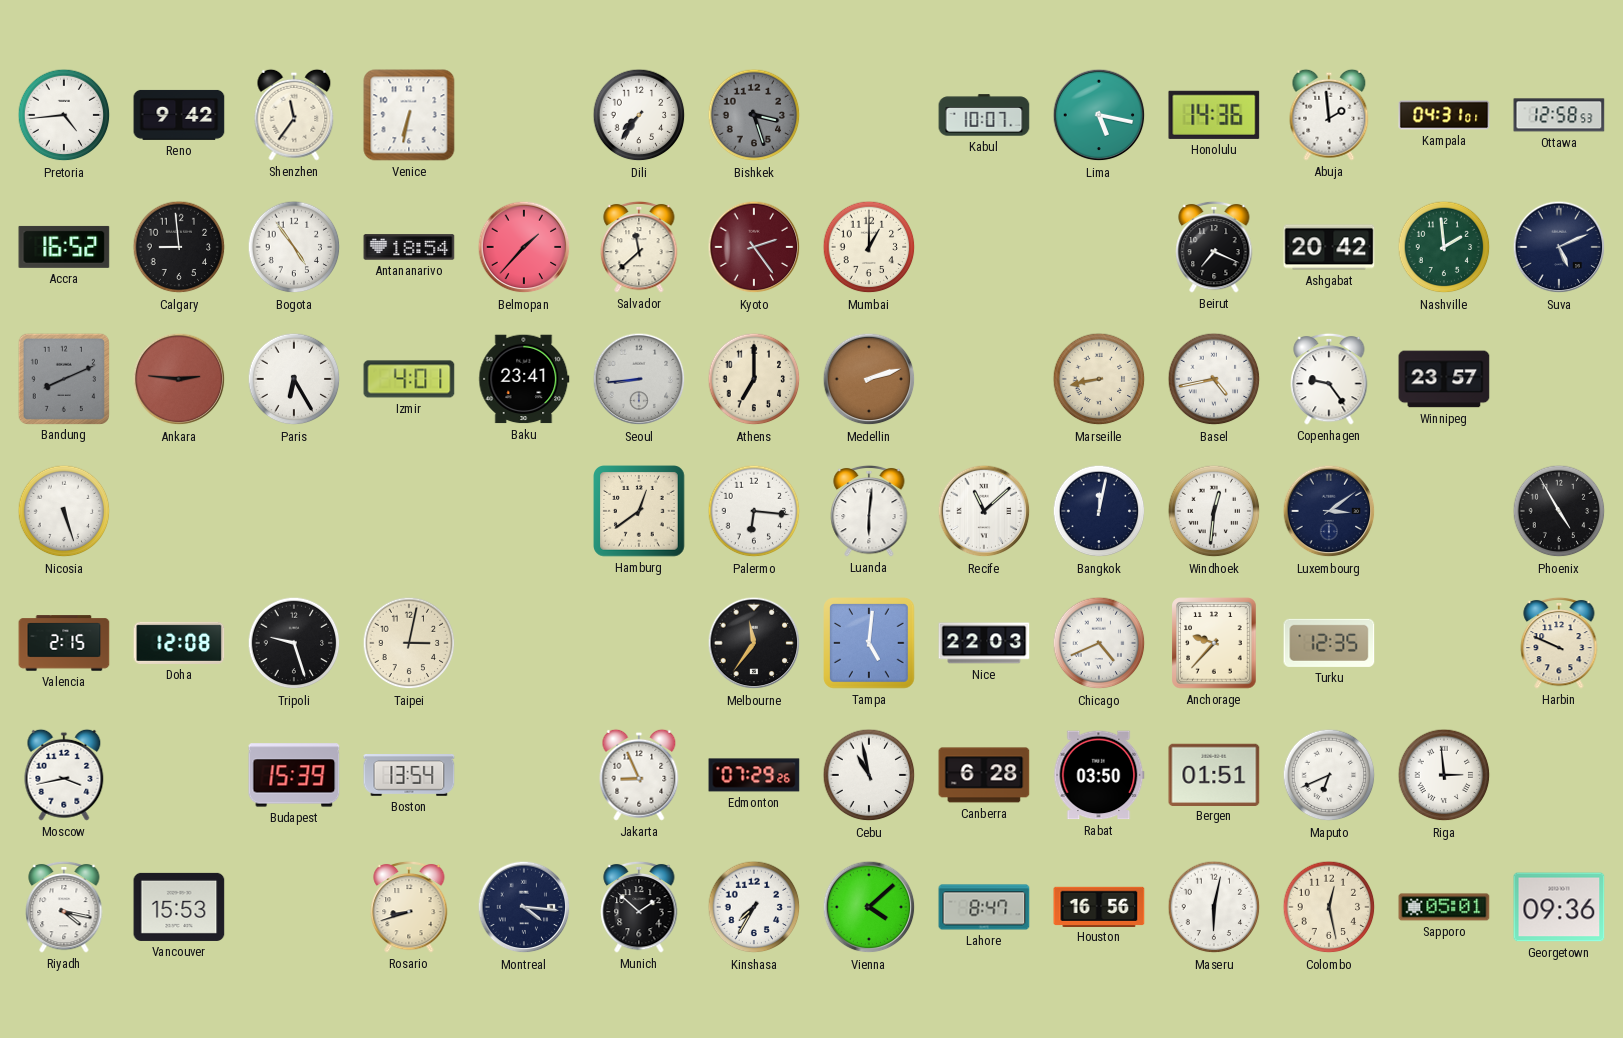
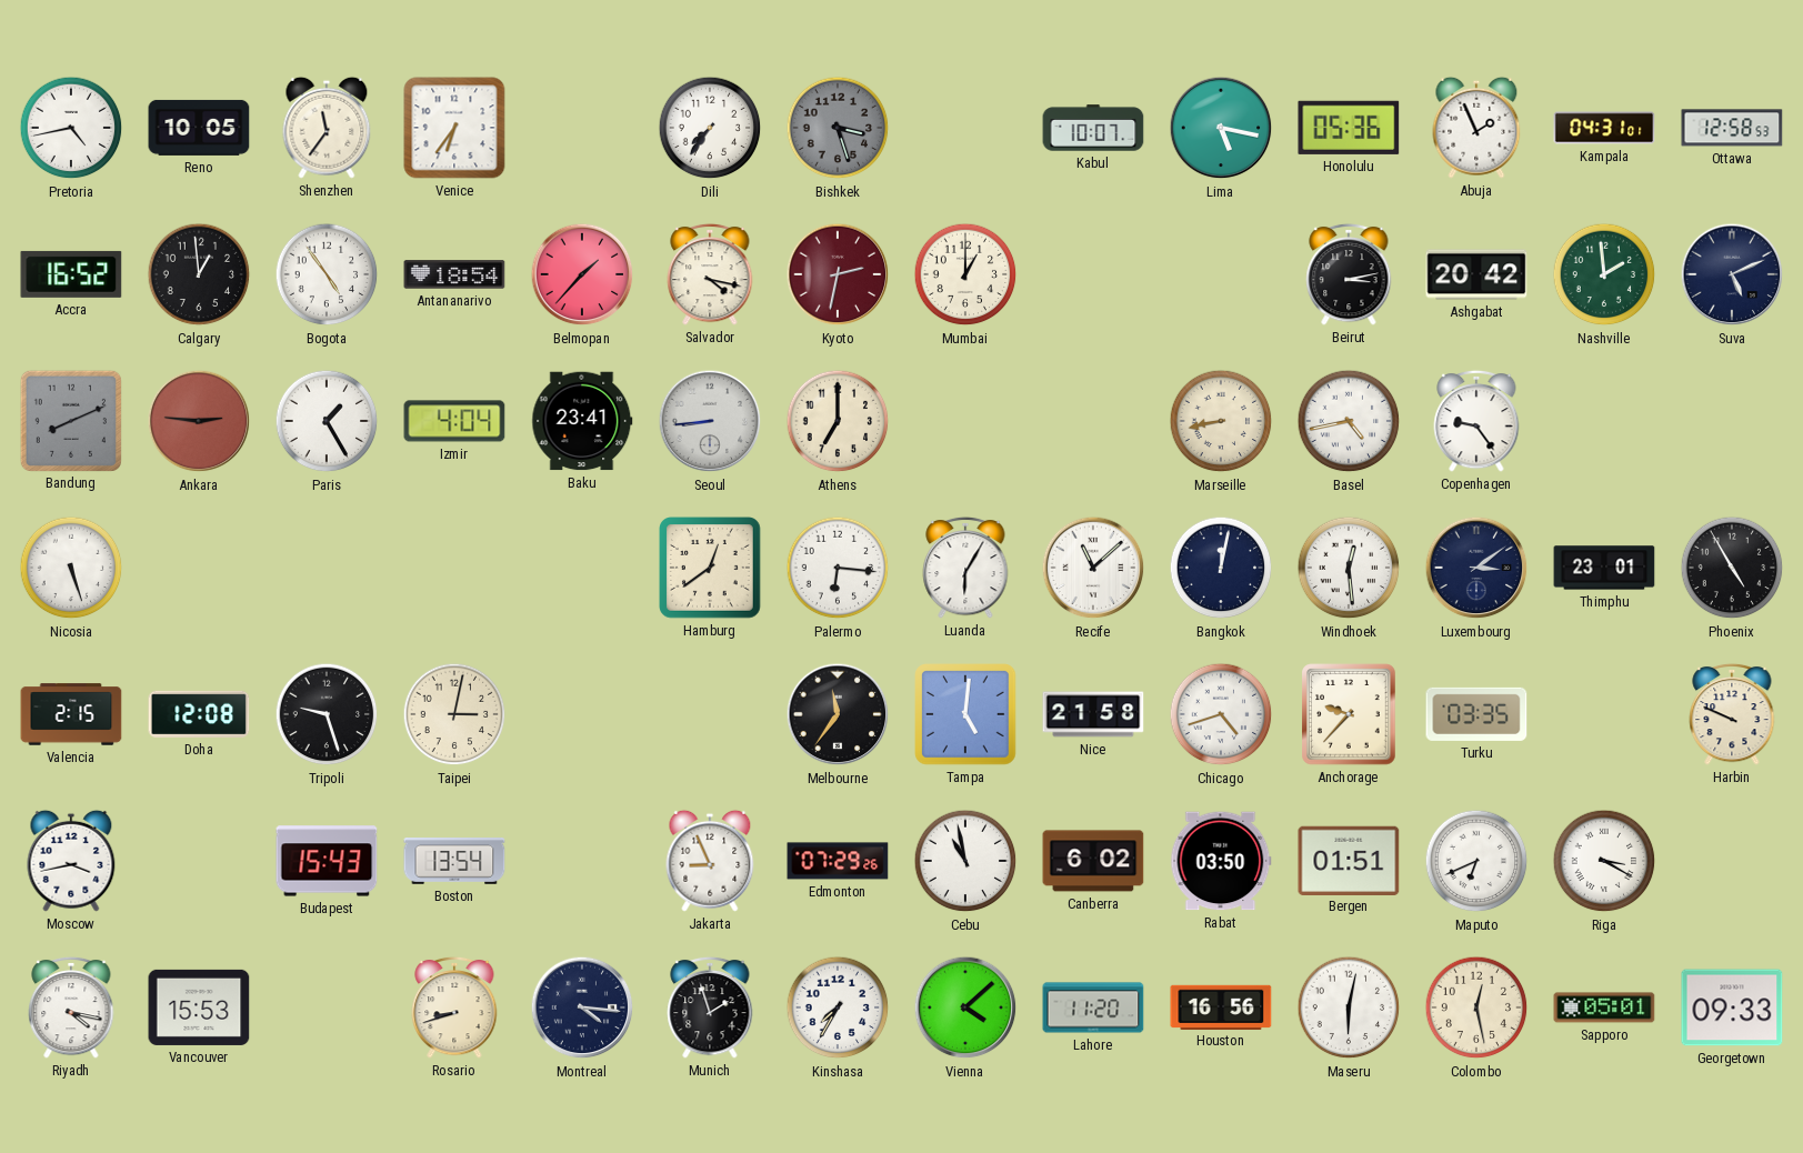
Pretoria: 4:44 -> 4:43
Reno: 9:42 -> 10:05
Venice: 6:32 -> 6:36
Honolulu: 14:36 -> 05:36
Abuja: 1:59 -> 1:56
Calgary: 8:59 -> 12:59
Salvador: 11:38 -> 4:17
Kyoto: 2:24 -> 2:32
Beirut: 7:19 -> 3:13
Paris: 6:25 -> 1:25
Izmir: 4:01 -> 4:04
Medellin: 2:12 -> none
Winnipeg: 23:57 -> none
Luanda: 6:01 -> 6:05
Windhoek: 12:31 -> 12:29
Thimphu: none -> 23:01
Nice: 22:03 -> 21:58
Chicago: 4:41 -> 4:42
Turku: 12:35 -> 03:35
Budapest: 15:39 -> 15:43
Canberra: 6:28 -> 6:02
Riga: 2:59 -> 3:20
Munich: 1:52 -> 1:57
Lahore: 8:47 -> 11:20
Georgetown: 09:36 -> 09:33
